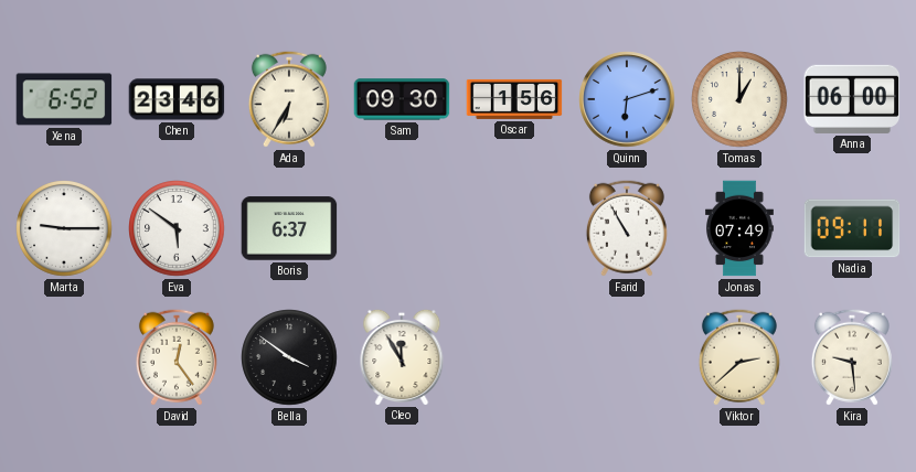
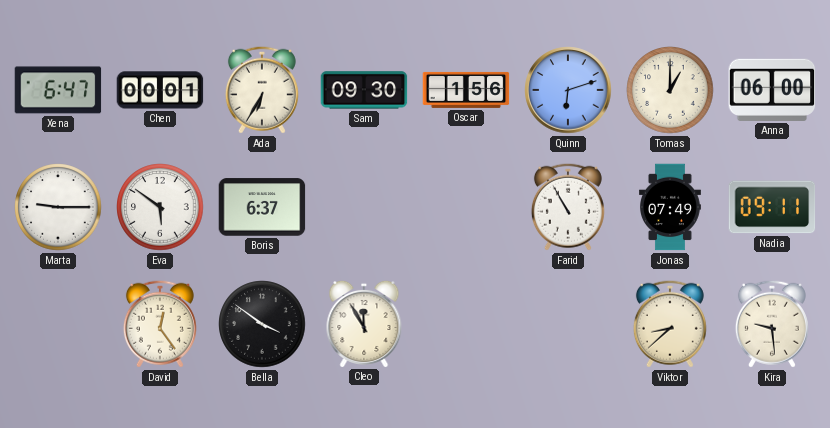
Xena: 6:52 -> 6:47
Chen: 23:46 -> 00:01
Viktor: 2:38 -> 8:38
